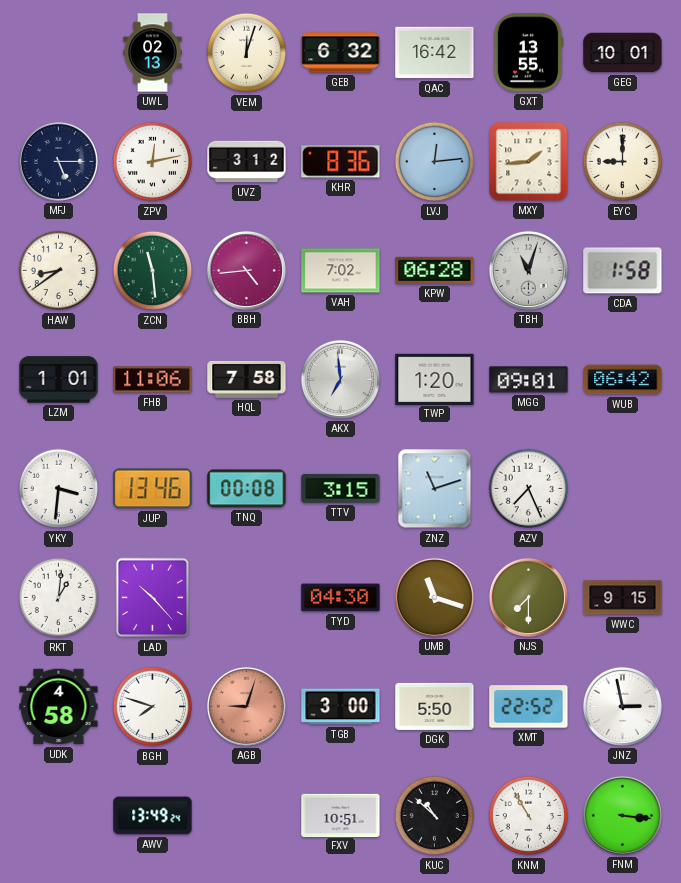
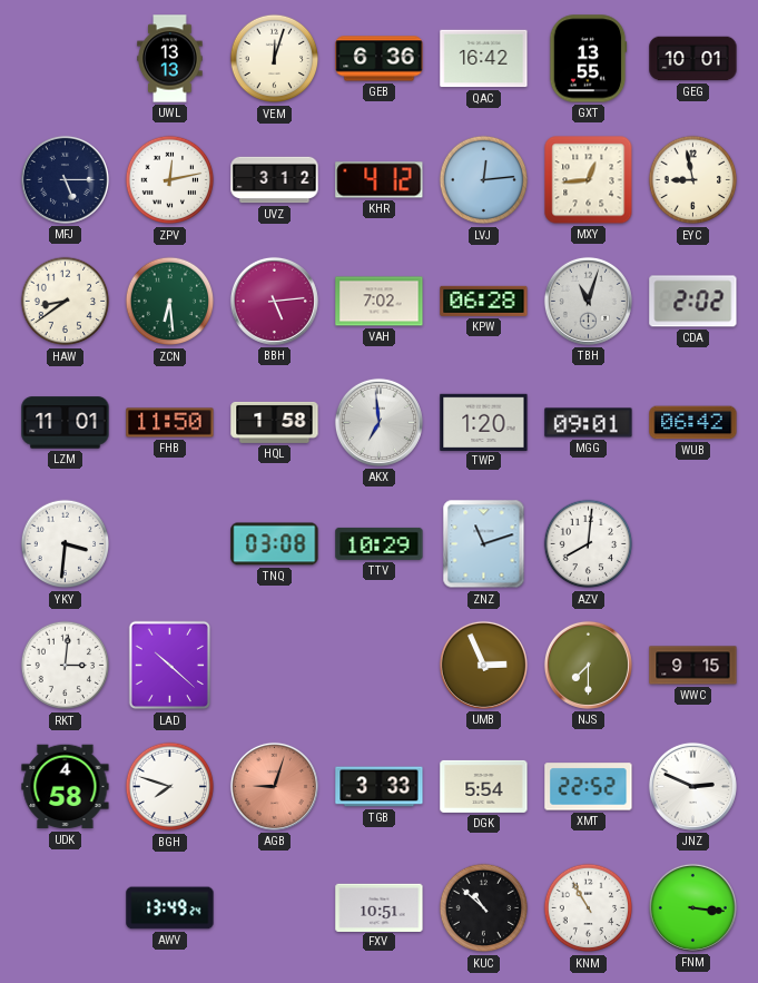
UWL: 02:13 -> 13:13
GEB: 6:32 -> 6:36
KHR: 8:36 -> 4:12
MXY: 1:44 -> 12:44
EYC: 9:00 -> 8:58
ZCN: 11:29 -> 6:29
BBH: 4:44 -> 5:14
CDA: 1:58 -> 2:02
LZM: 1:01 -> 11:01
FHB: 11:06 -> 11:50
HQL: 7:58 -> 1:58
JUP: 13:46 -> none
TNQ: 00:08 -> 03:08
TTV: 3:15 -> 10:29
AZV: 7:26 -> 8:01
RKT: 1:01 -> 3:01
LAD: 10:23 -> 10:22
TYD: 04:30 -> none
UMB: 11:18 -> 2:56
TGB: 3:00 -> 3:33
DGK: 5:50 -> 5:54
JNZ: 2:58 -> 2:49
